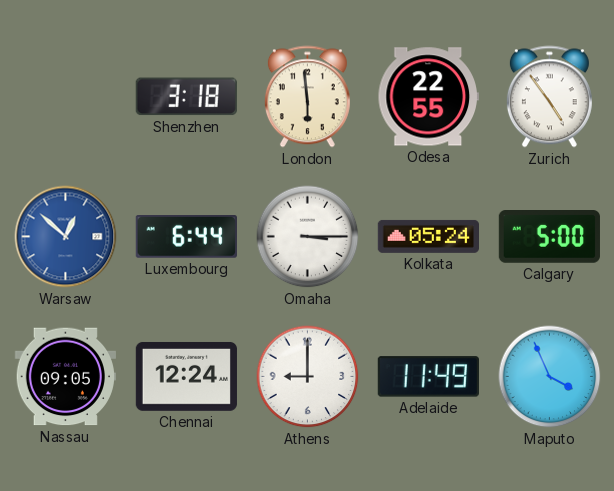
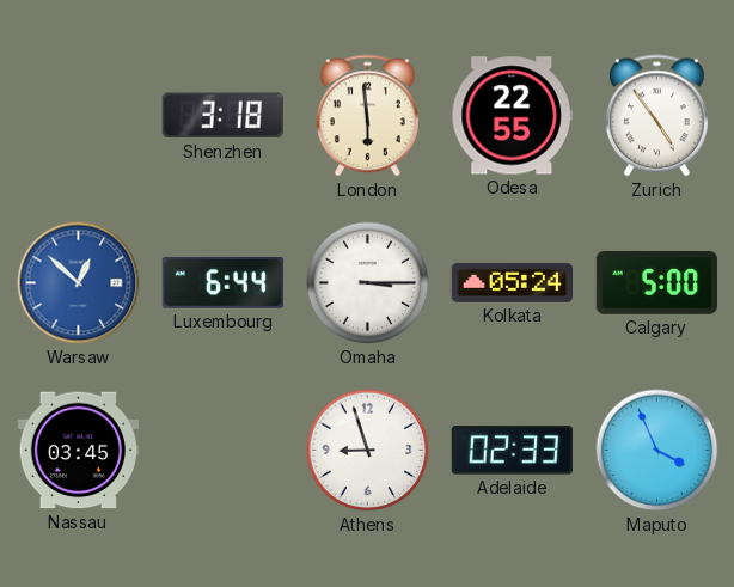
Nassau: 09:05 -> 03:45
Chennai: 12:24 -> none
Athens: 9:00 -> 8:57
Adelaide: 11:49 -> 02:33
